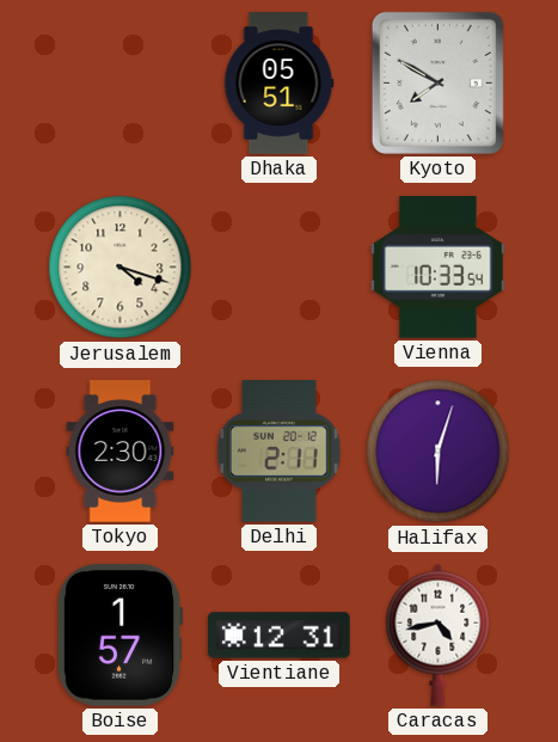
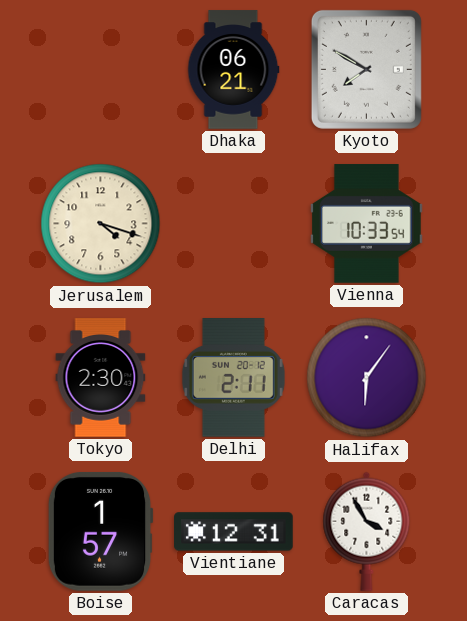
Dhaka: 05:51 -> 06:21
Halifax: 6:03 -> 6:06
Caracas: 4:43 -> 3:55
